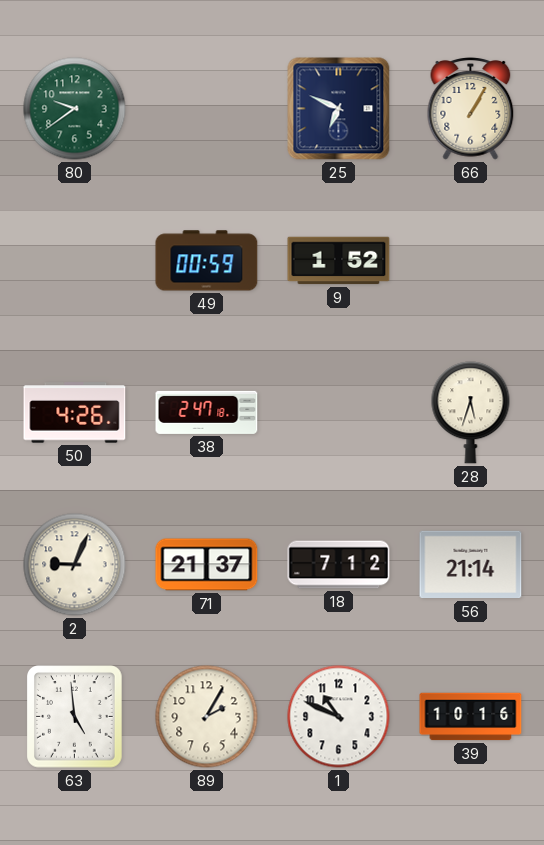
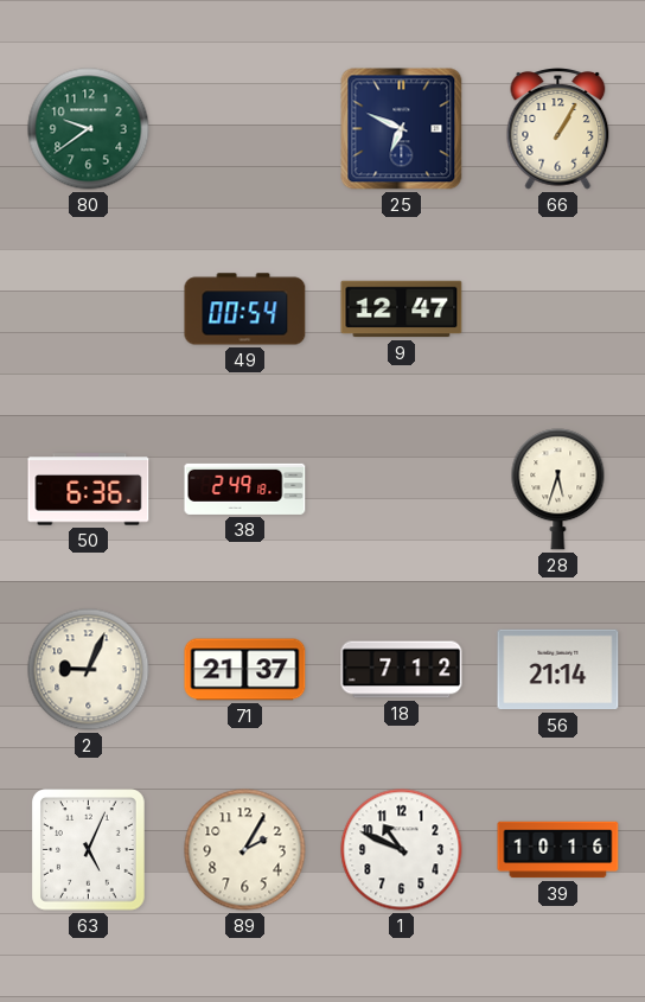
49: 00:59 -> 00:54
9: 1:52 -> 12:47
50: 4:26 -> 6:36
38: 2:47 -> 2:49
63: 4:59 -> 5:04
